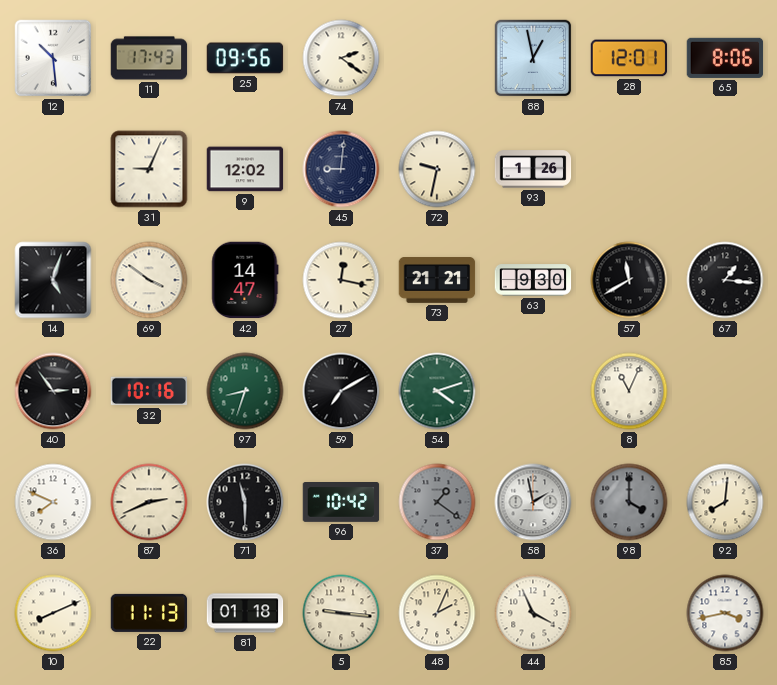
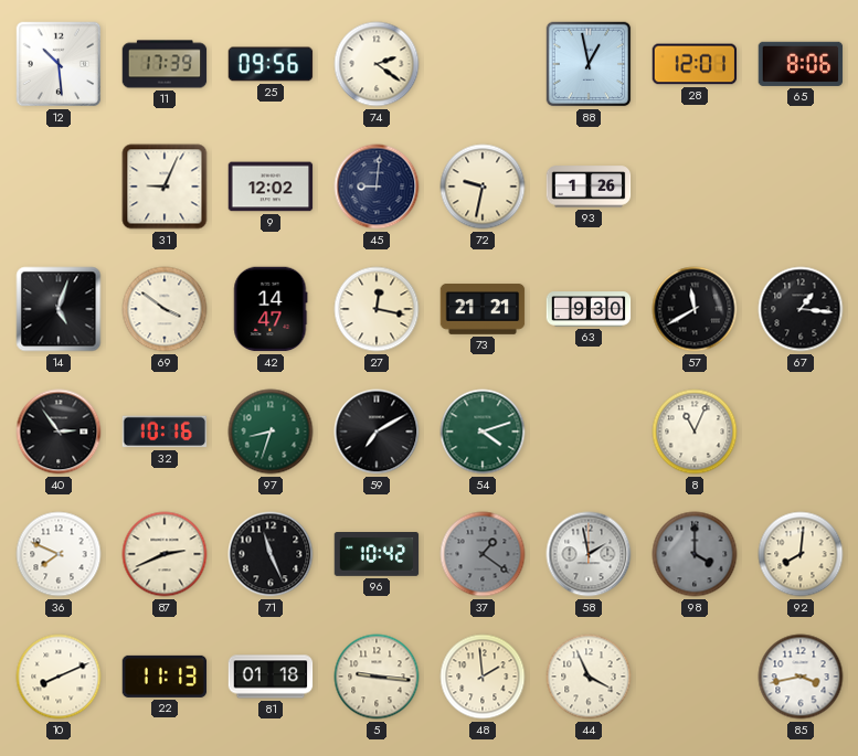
11: 17:43 -> 17:39
71: 11:30 -> 11:26
48: 2:04 -> 1:59
